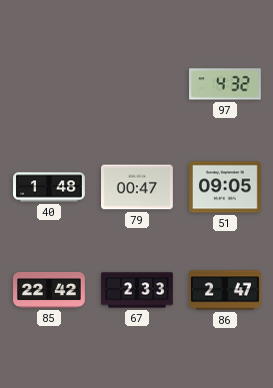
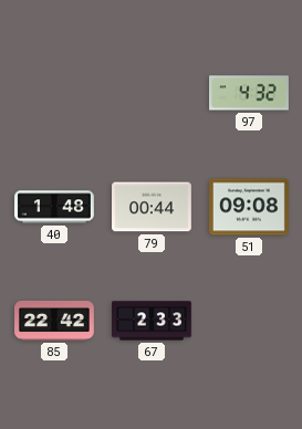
79: 00:47 -> 00:44
51: 09:05 -> 09:08
86: 2:47 -> none
